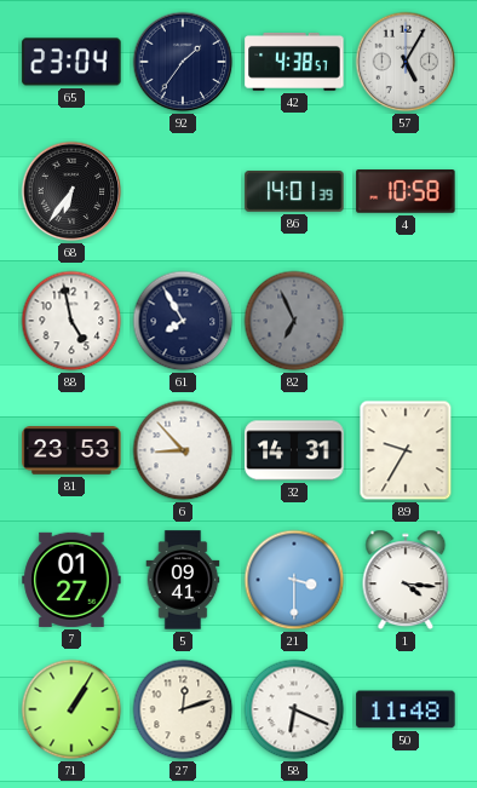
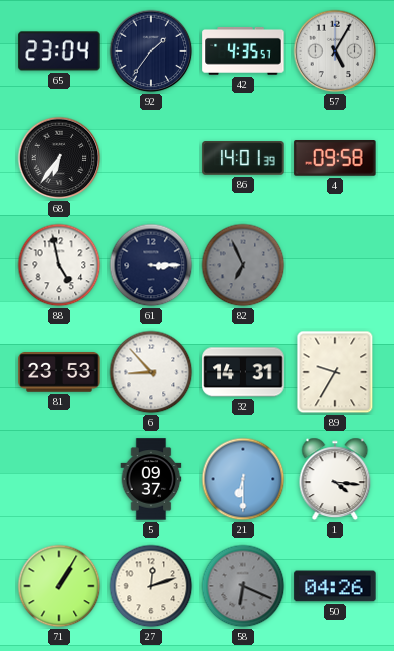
42: 4:38 -> 4:35
4: 10:58 -> 09:58
61: 7:55 -> 3:15
7: 01:27 -> none
5: 09:41 -> 09:37
21: 3:30 -> 6:30
58 dial: white -> grey
50: 11:48 -> 04:26
